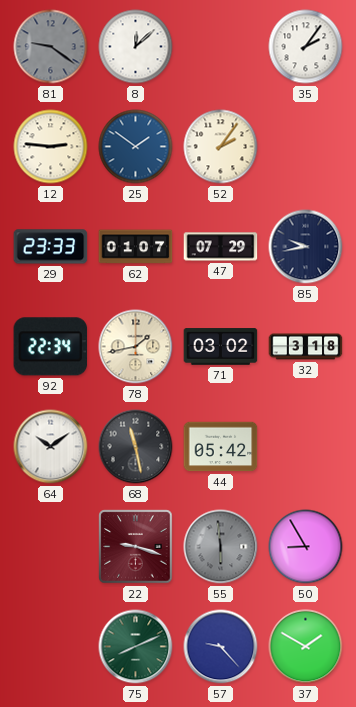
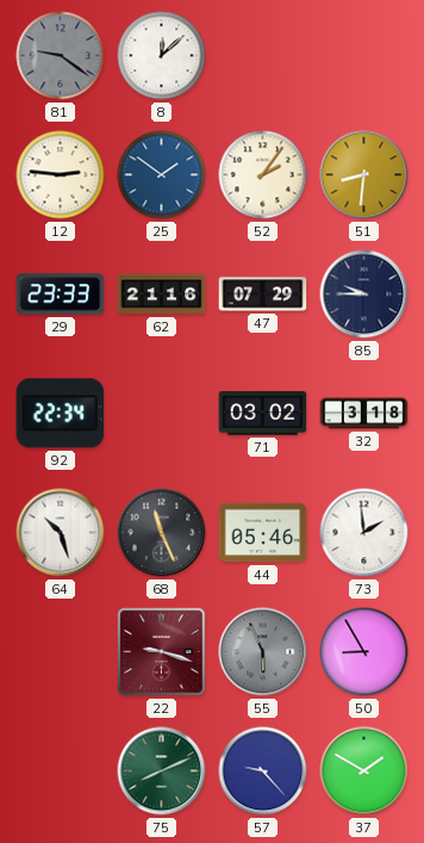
35: 2:06 -> none
51: none -> 8:31
62: 01:07 -> 21:16
85: 9:43 -> 9:45
78: 1:43 -> none
64: 10:09 -> 10:27
68: 11:28 -> 11:26
44: 05:42 -> 05:46
73: none -> 1:59
55: 5:59 -> 5:56
